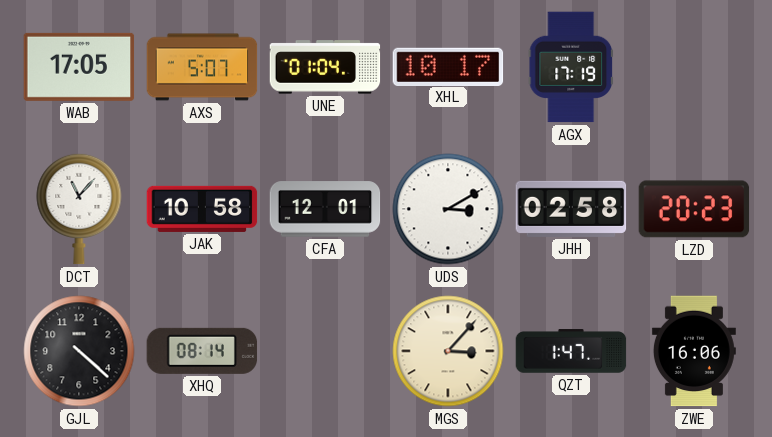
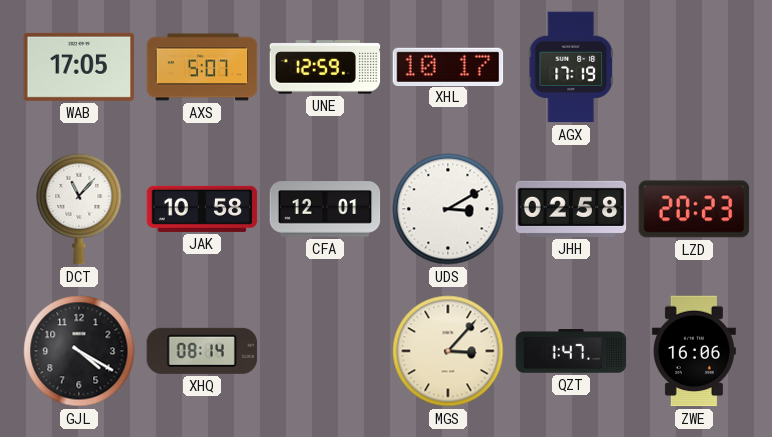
UNE: 01:04 -> 12:59
GJL: 4:22 -> 4:20
